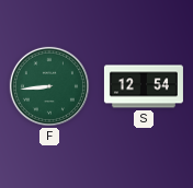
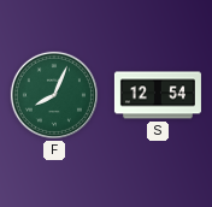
F: 8:44 -> 8:04
